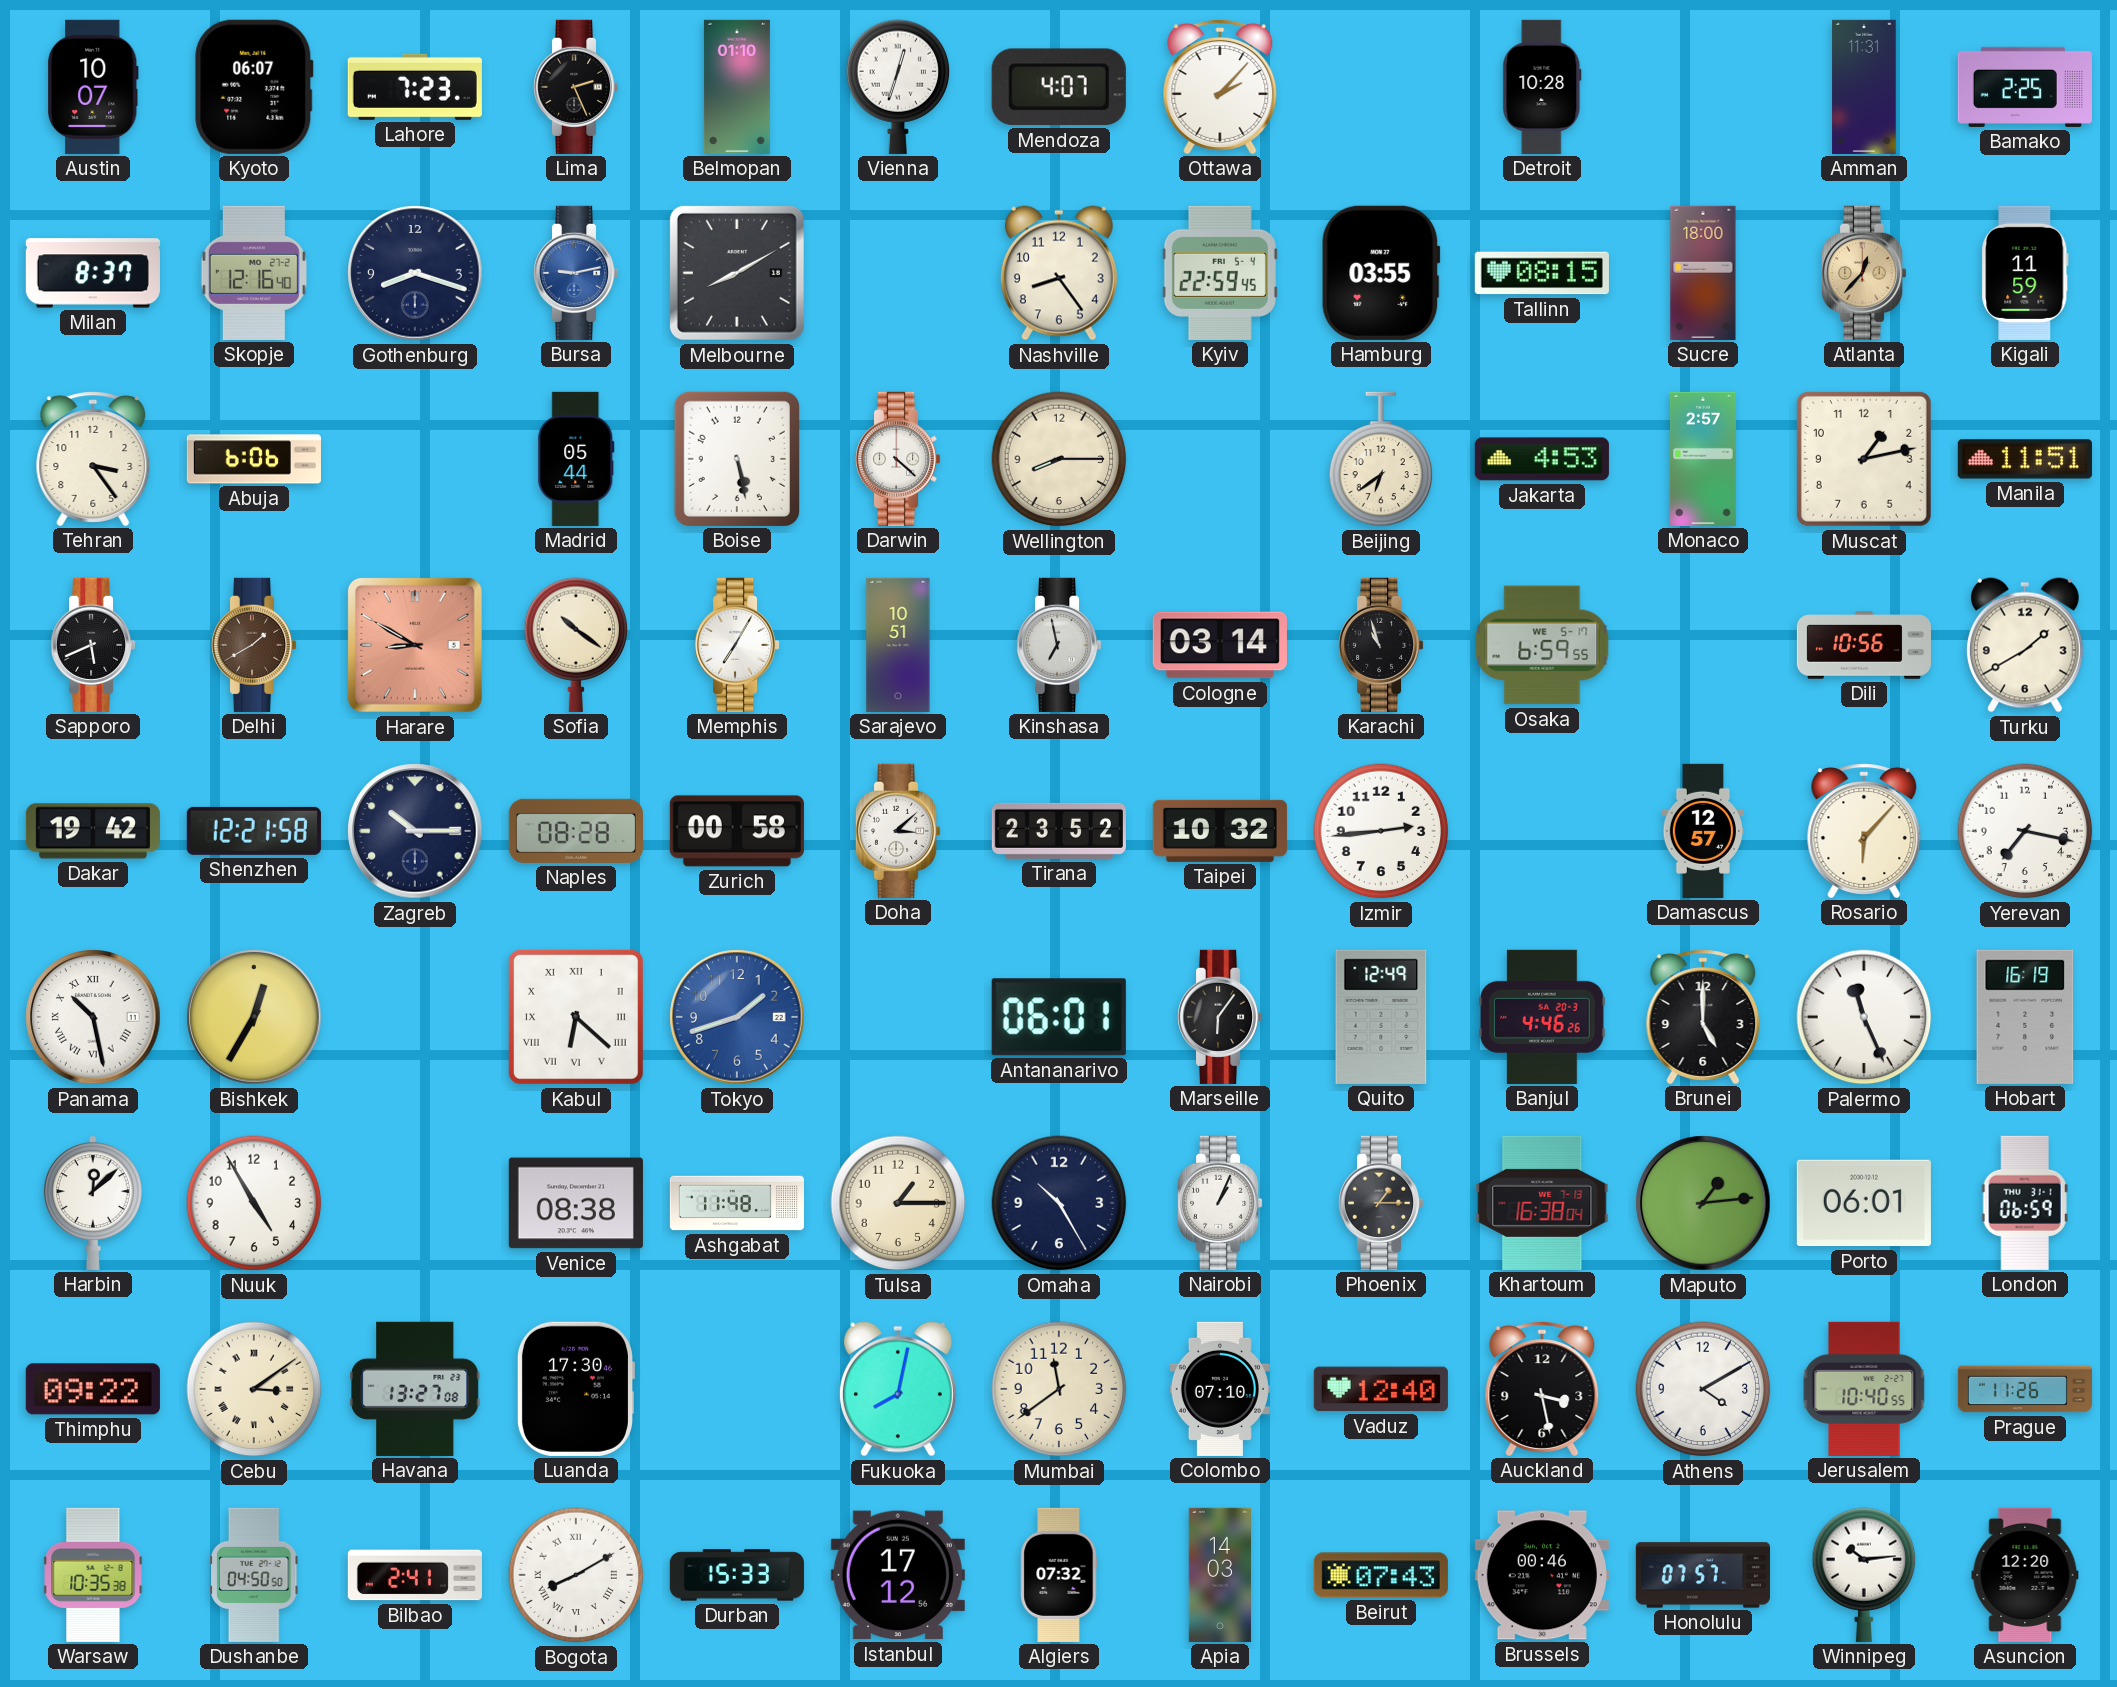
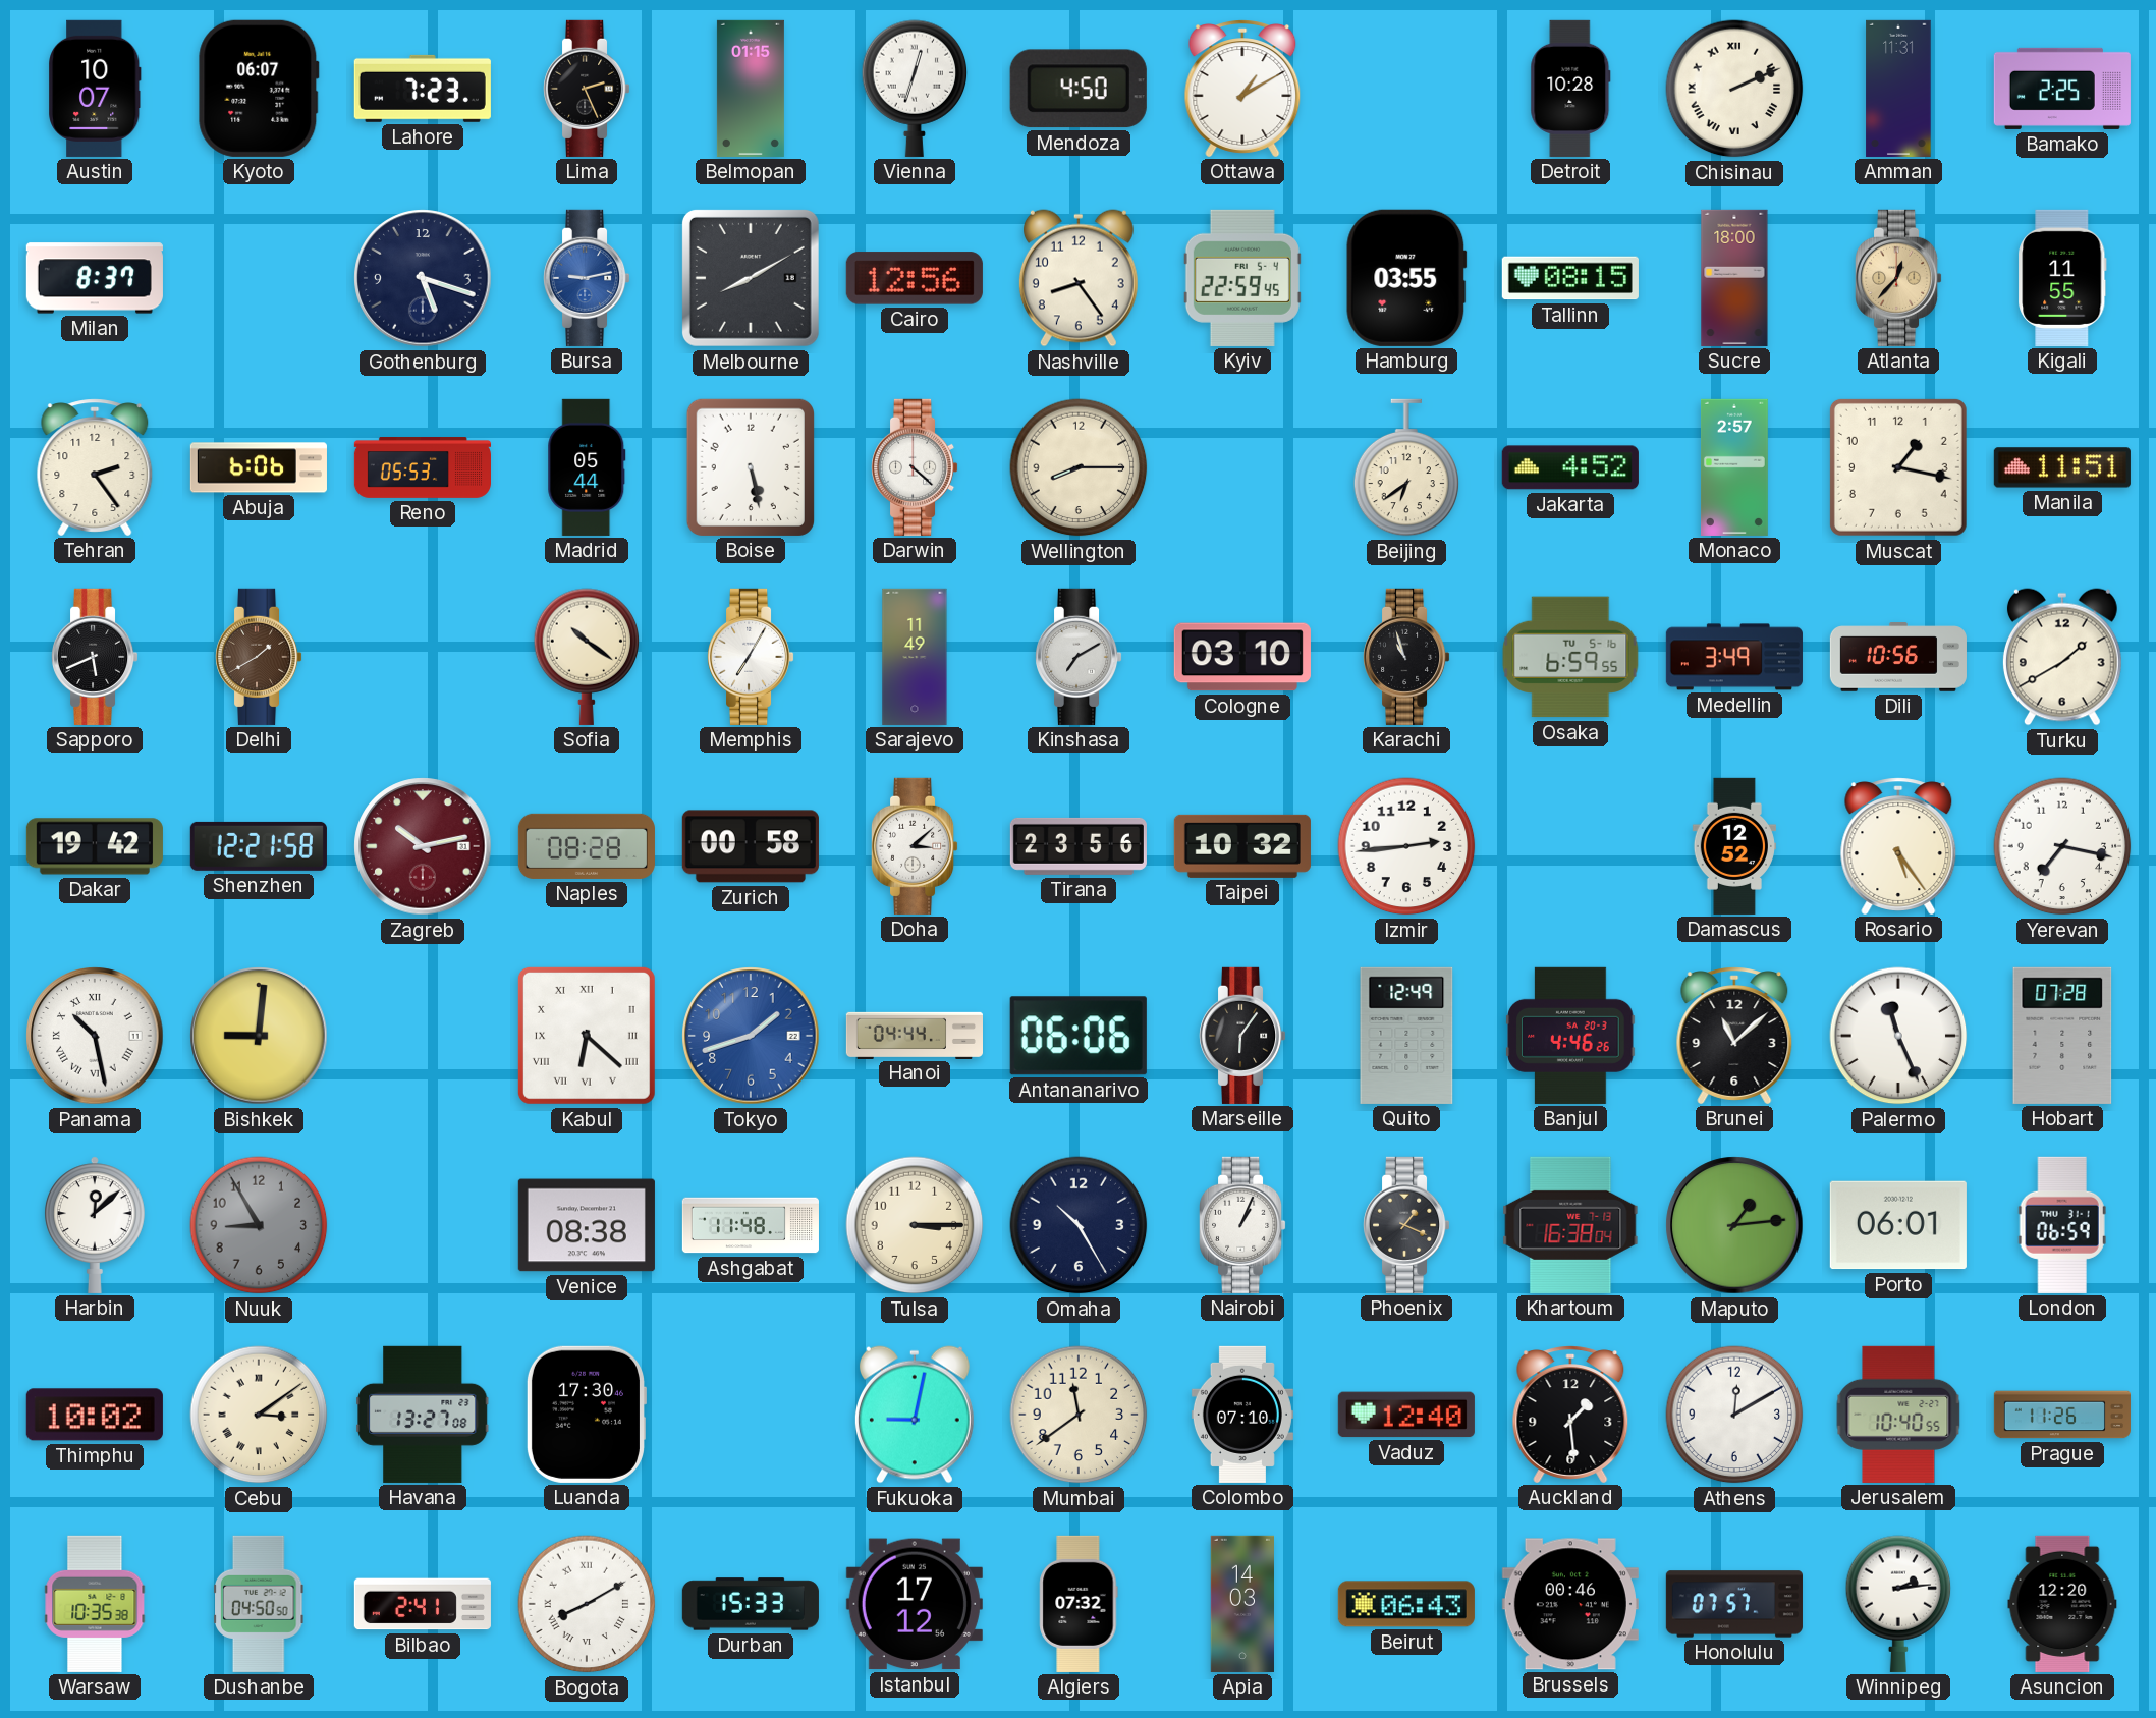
Belmopan: 01:10 -> 01:15
Mendoza: 4:07 -> 4:50
Ottawa: 2:07 -> 1:10
Chisinau: none -> 2:11
Skopje: 12:16 -> none
Gothenburg: 8:18 -> 5:18
Cairo: none -> 12:56
Kigali: 11:59 -> 11:55
Tehran: 3:24 -> 2:24
Reno: none -> 05:53
Jakarta: 4:53 -> 4:52
Muscat: 1:13 -> 1:17
Harare: 8:50 -> none
Sarajevo: 10:51 -> 11:49
Kinshasa: 6:58 -> 7:10
Cologne: 03:14 -> 03:10
Osaka date: WE 5-17 -> TU 5-16
Medellin: none -> 3:49
Zagreb: 10:15 -> 10:13
Zagreb dial: navy -> burgundy
Tirana: 23:52 -> 23:56
Damascus: 12:57 -> 12:52
Rosario: 6:07 -> 5:24
Bishkek: 12:35 -> 9:01
Hanoi: none -> 04:44
Antananarivo: 06:01 -> 06:06
Brunei: 5:00 -> 11:08
Hobart: 16:19 -> 07:28
Nuuk: 4:55 -> 8:55
Nuuk dial: white -> grey
Tulsa: 1:15 -> 3:15
Phoenix: 1:15 -> 1:19
Thimphu: 09:22 -> 10:02
Fukuoka: 8:02 -> 9:02
Auckland: 3:28 -> 1:29
Athens: 4:10 -> 12:10
Beirut: 07:43 -> 06:43
Winnipeg: 10:14 -> 2:14
